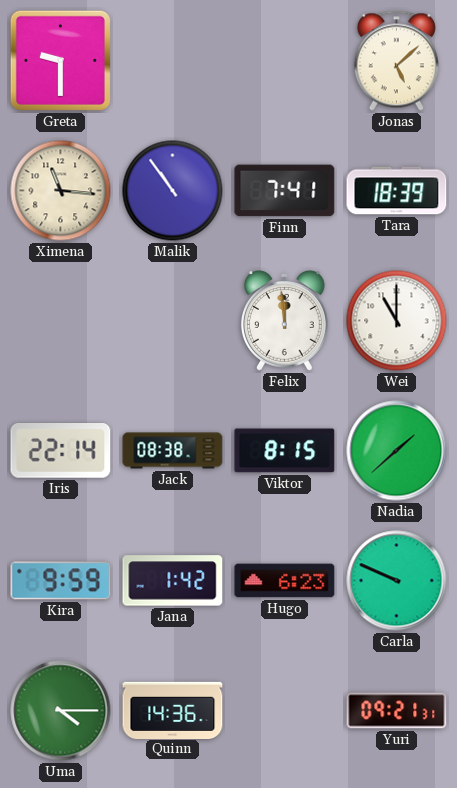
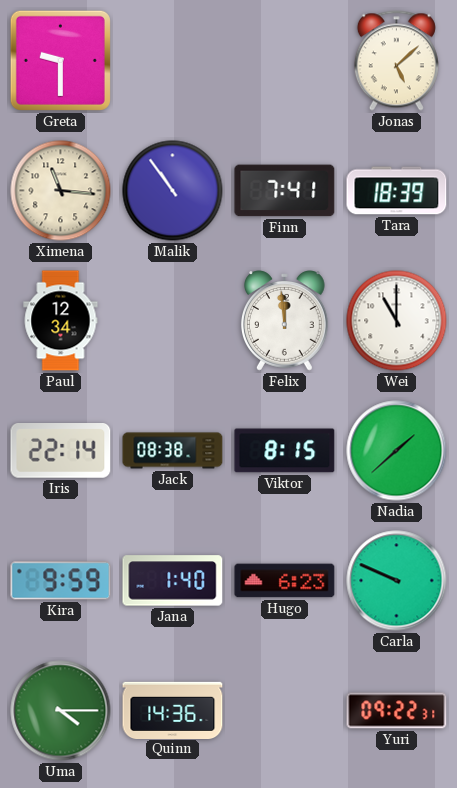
Paul: none -> 12:34
Jana: 1:42 -> 1:40
Yuri: 09:21 -> 09:22
